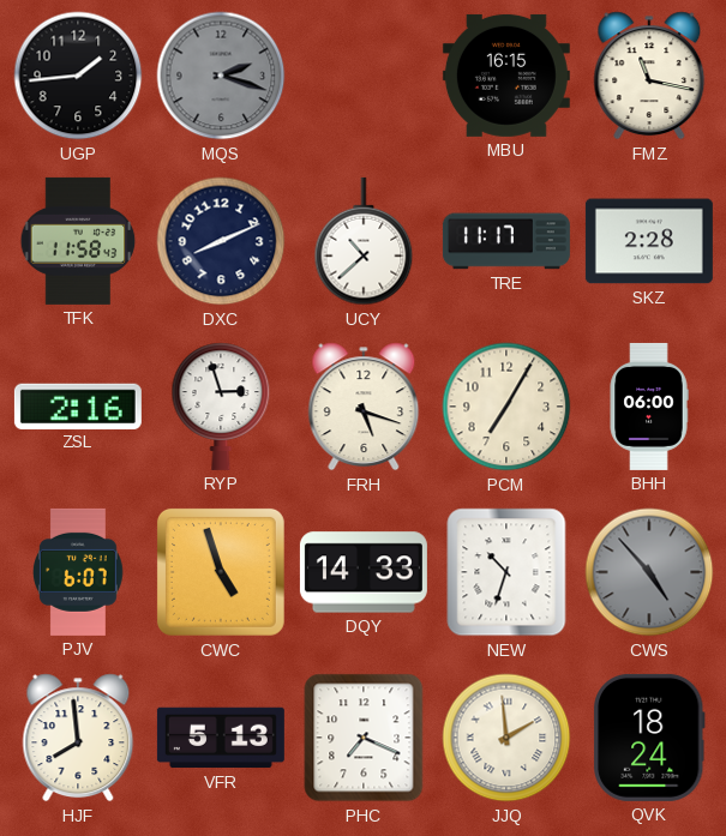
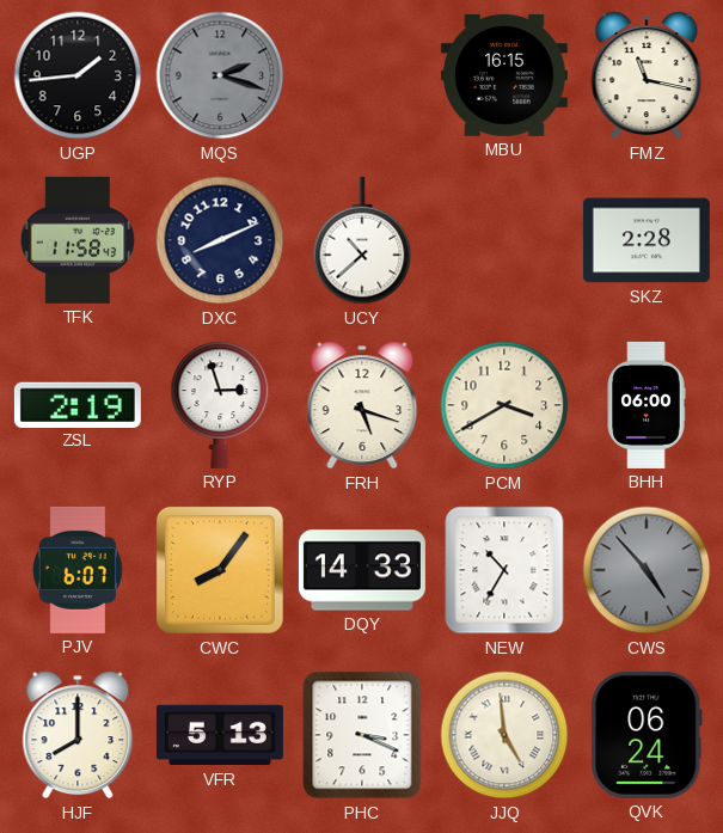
TRE: 11:17 -> none
ZSL: 2:16 -> 2:19
PCM: 7:05 -> 3:40
CWC: 4:57 -> 8:06
NEW: 10:33 -> 10:35
HJF: 7:59 -> 8:00
PHC: 7:19 -> 3:19
JJQ: 1:59 -> 4:59
QVK: 18:24 -> 06:24
